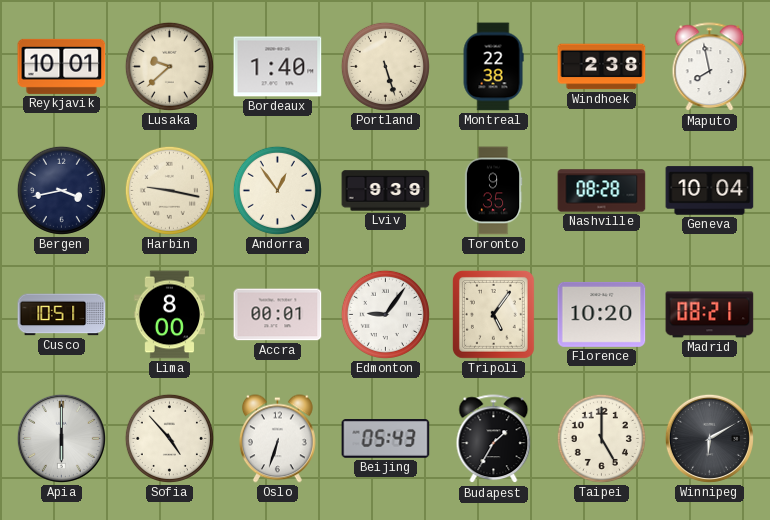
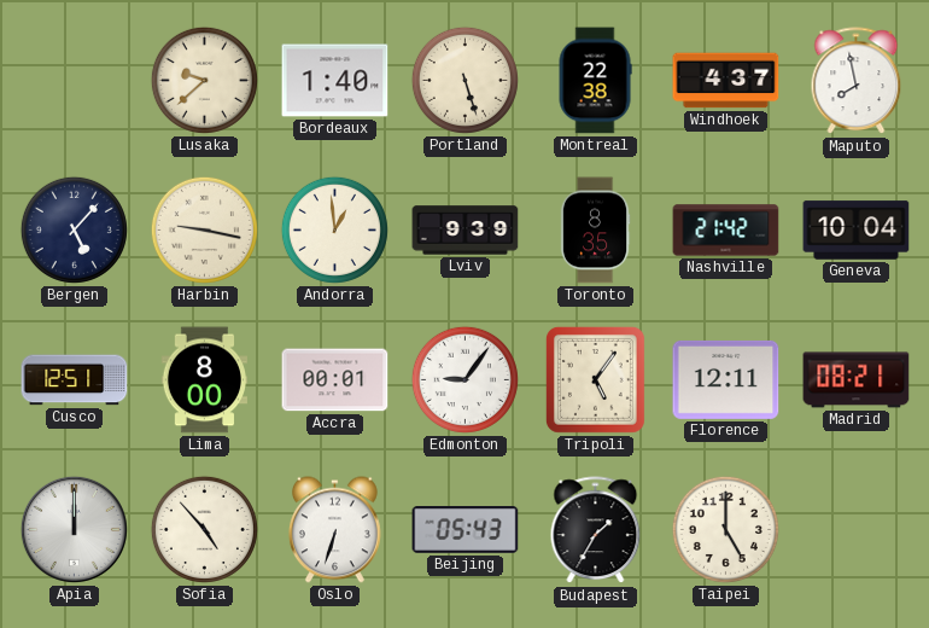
Reykjavik: 10:01 -> none
Windhoek: 2:38 -> 4:37
Bergen: 3:43 -> 5:07
Andorra: 12:54 -> 12:59
Toronto: 9:35 -> 8:35
Nashville: 08:28 -> 21:42
Cusco: 10:51 -> 12:51
Florence: 10:20 -> 12:11
Apia: 6:00 -> 12:00
Winnipeg: 6:10 -> none
